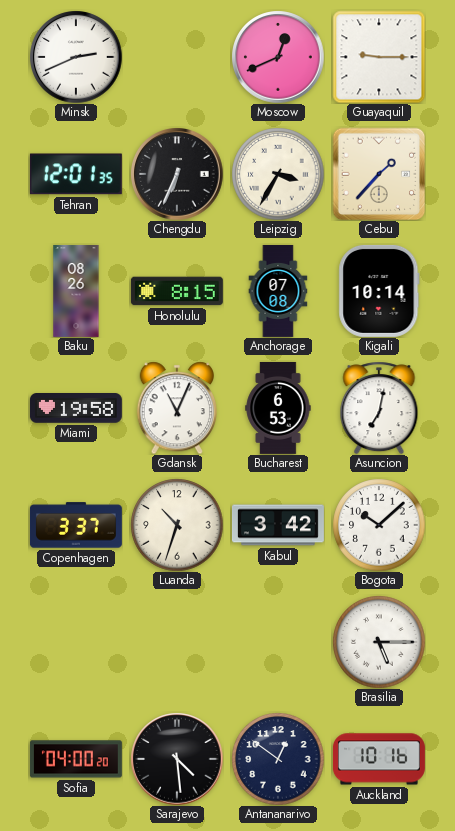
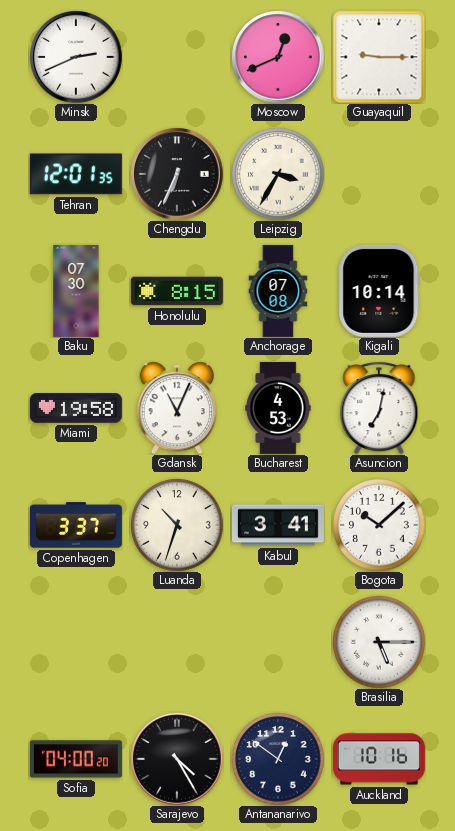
Cebu: 1:37 -> none
Baku: 08:26 -> 07:30
Bucharest: 6:53 -> 4:53
Kabul: 3:42 -> 3:41
Sarajevo: 4:29 -> 4:25
